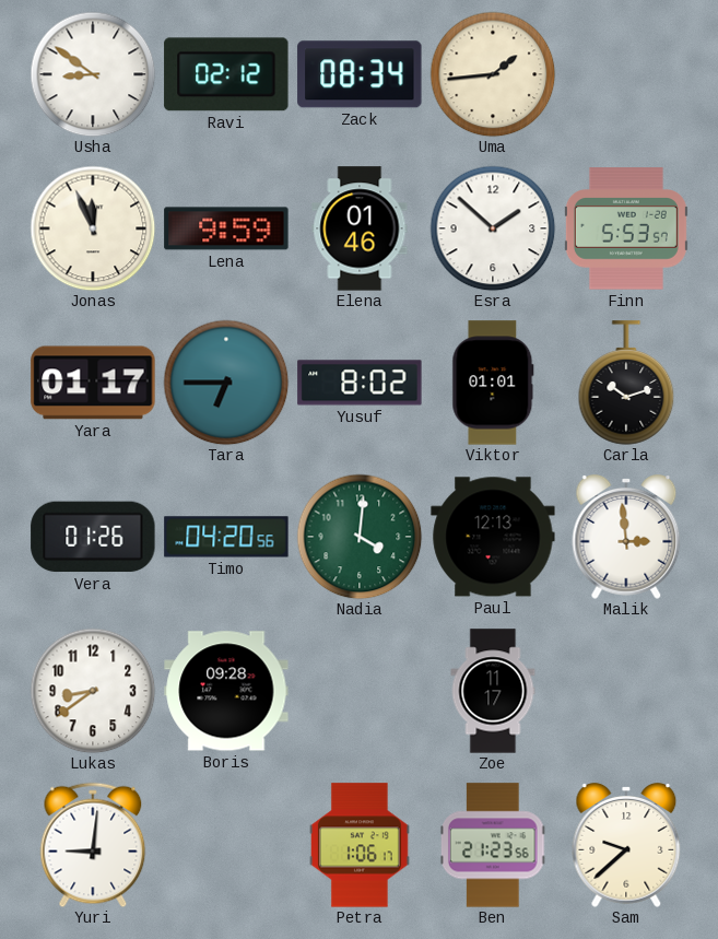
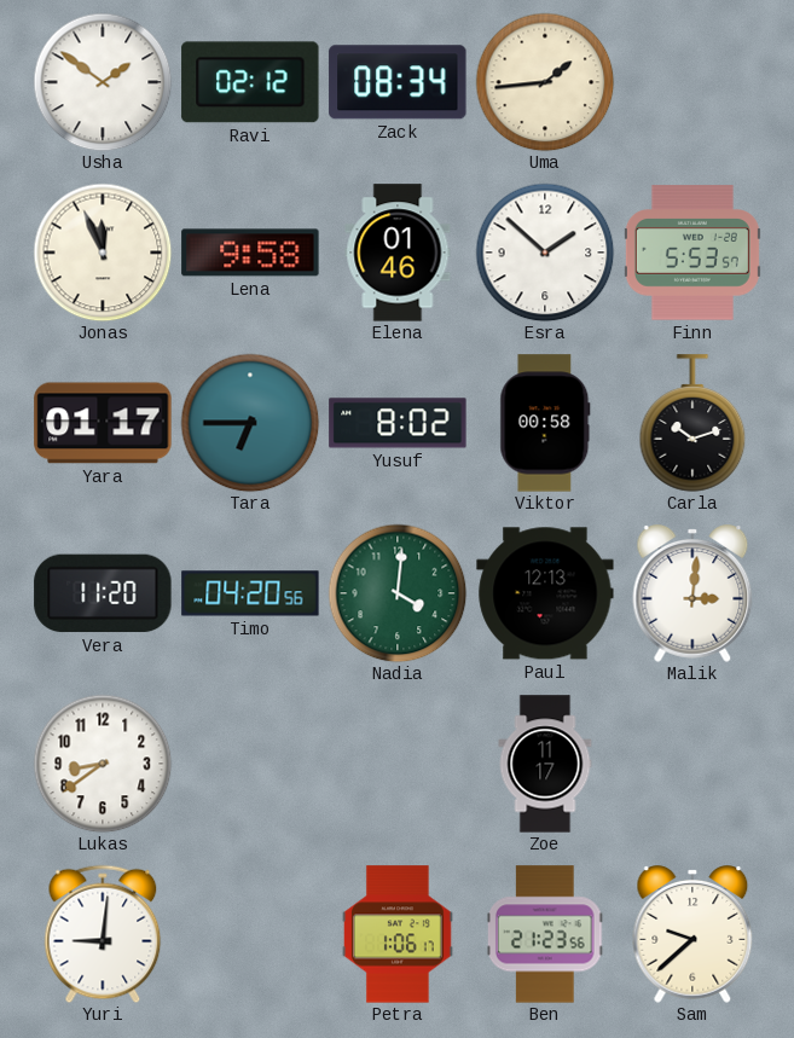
Usha: 8:51 -> 1:51
Lena: 9:59 -> 9:58
Viktor: 01:01 -> 00:58
Vera: 01:26 -> 11:20
Malik: 2:59 -> 3:01
Boris: 09:28 -> none
